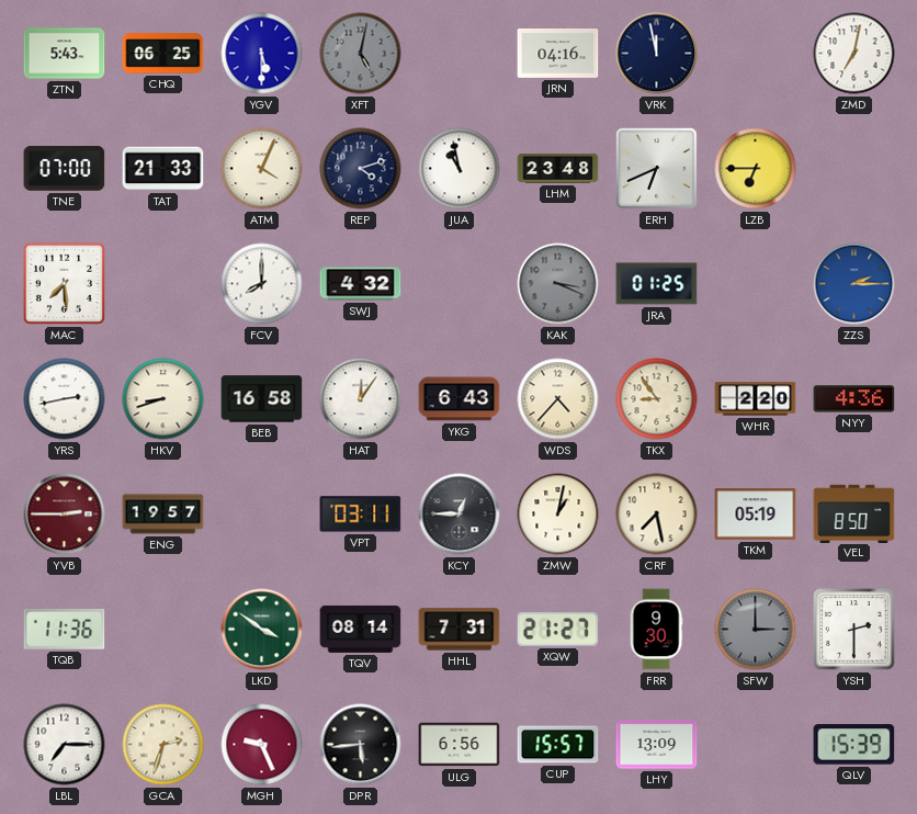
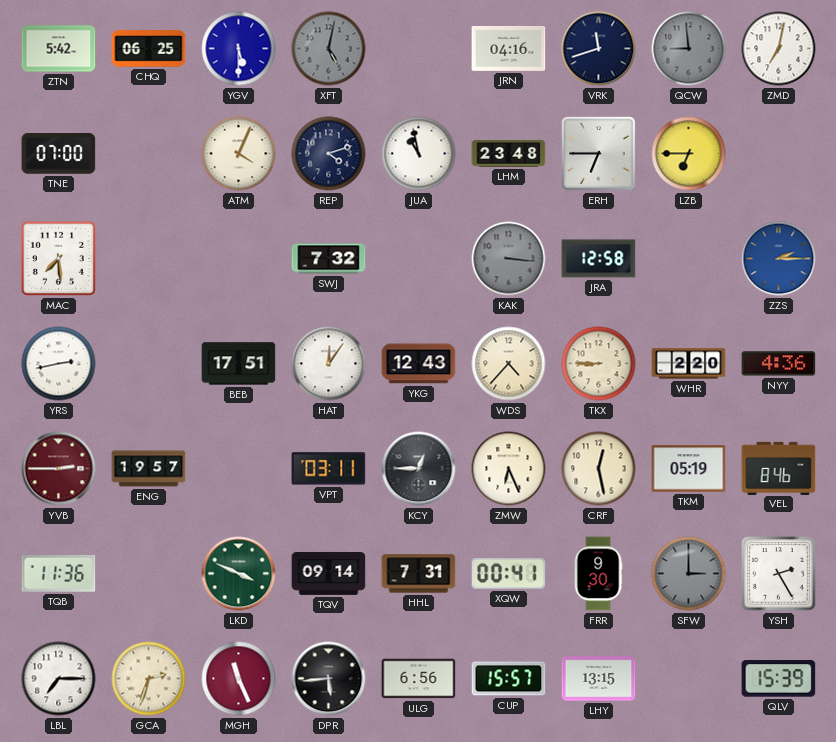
ZTN: 5:43 -> 5:42
VRK: 11:58 -> 11:42
QCW: none -> 8:59
TAT: 21:33 -> none
ERH: 6:41 -> 6:45
FCV: 8:00 -> none
SWJ: 4:32 -> 7:32
KAK: 3:19 -> 3:16
JRA: 01:25 -> 12:58
HKV: 8:42 -> none
BEB: 16:58 -> 17:51
YKG: 6:43 -> 12:43
TKX: 8:54 -> 8:45
ZMW: 1:02 -> 6:26
CRF: 7:28 -> 12:28
VEL: 8:50 -> 8:46
LKD: 3:51 -> 3:49
TQV: 08:14 -> 09:14
XQW: 21:27 -> 00:41
YSH: 2:30 -> 2:25
MGH: 9:26 -> 11:26
LHY: 13:09 -> 13:15
